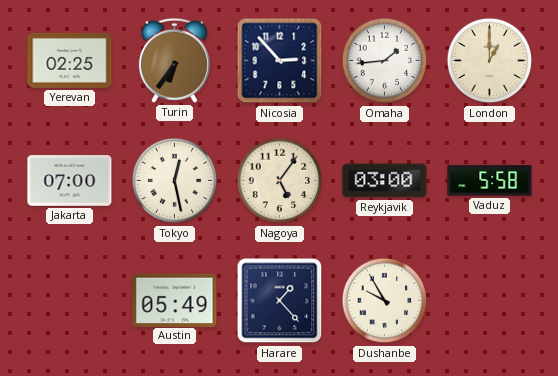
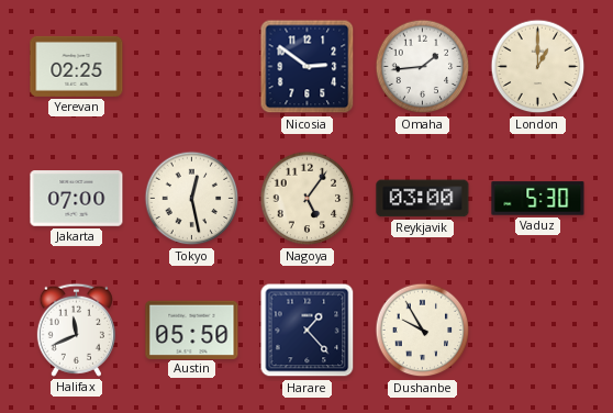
Turin: 6:36 -> none
Nicosia: 2:53 -> 2:51
Vaduz: 5:58 -> 5:30
Halifax: none -> 11:41
Austin: 05:49 -> 05:50
